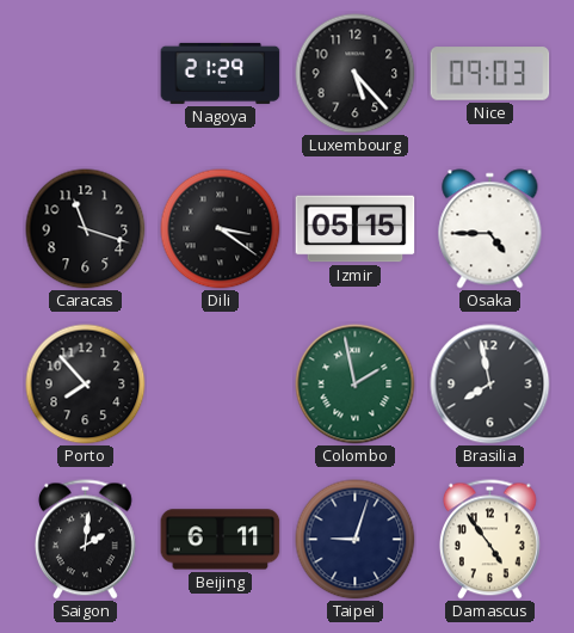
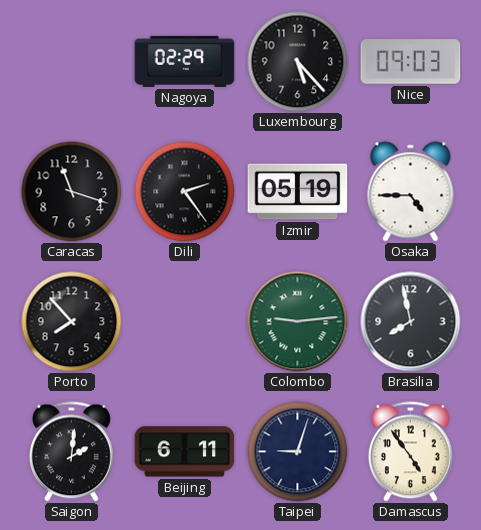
Nagoya: 21:29 -> 02:29
Dili: 3:21 -> 2:24
Izmir: 05:15 -> 05:19
Colombo: 1:58 -> 9:14
